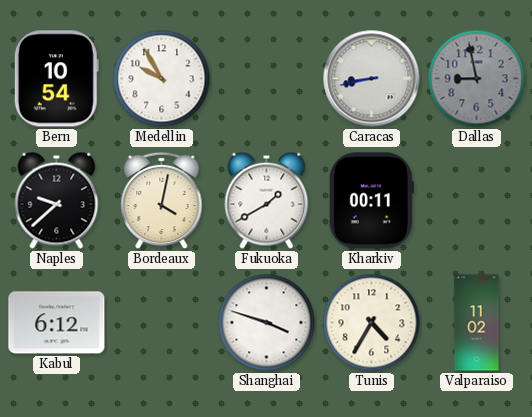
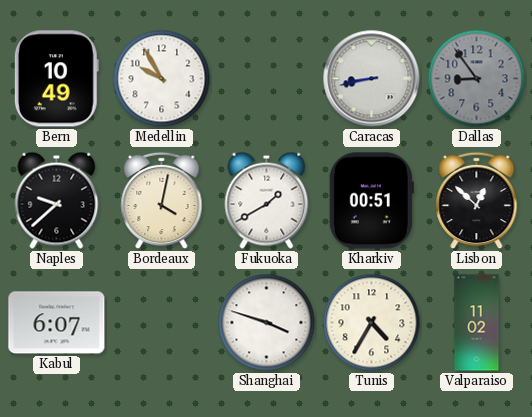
Bern: 10:54 -> 10:49
Dallas: 8:58 -> 8:54
Kharkiv: 00:11 -> 00:51
Lisbon: none -> 12:52
Kabul: 6:12 -> 6:07
